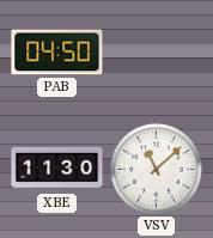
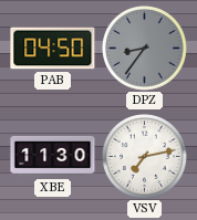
DPZ: none -> 8:36
VSV: 11:08 -> 7:13
